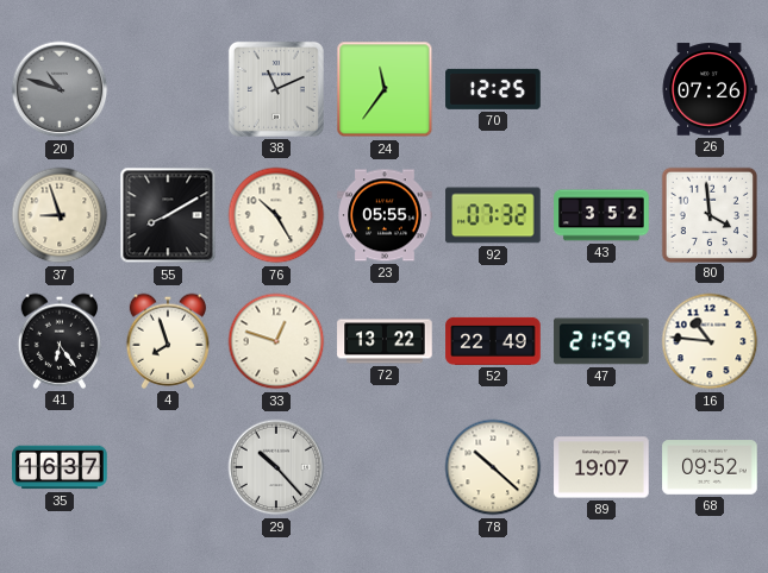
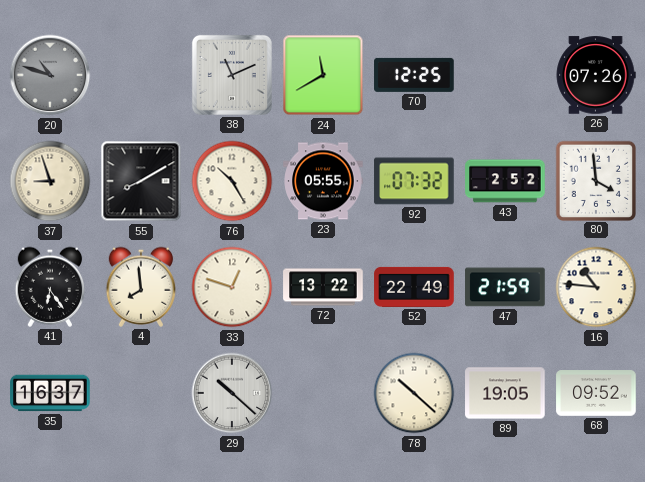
24: 11:36 -> 11:40
43: 3:52 -> 2:52
4: 7:57 -> 7:59
29: 10:23 -> 10:22
89: 19:07 -> 19:05
